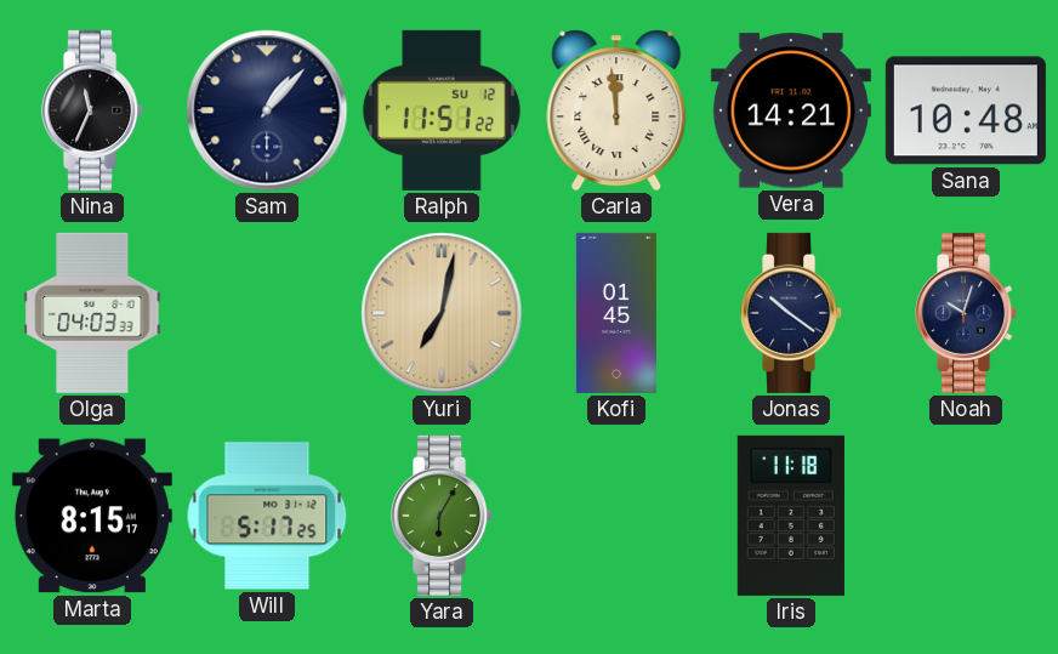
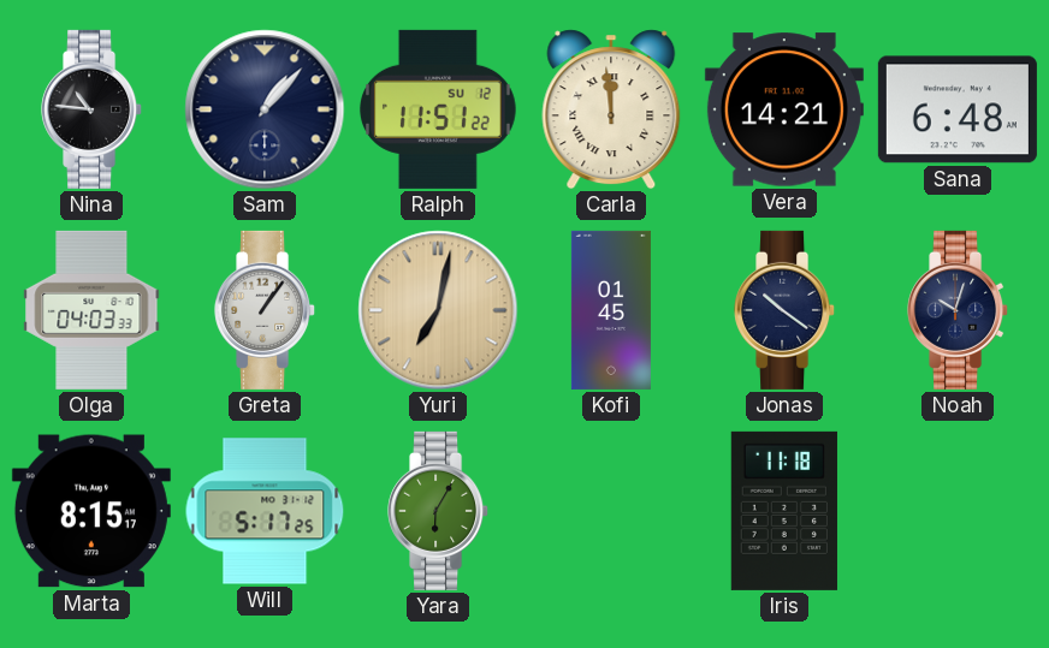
Nina: 11:34 -> 10:46
Sana: 10:48 -> 6:48
Greta: none -> 1:06
